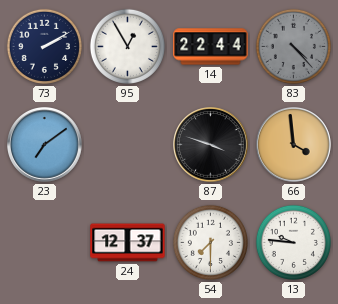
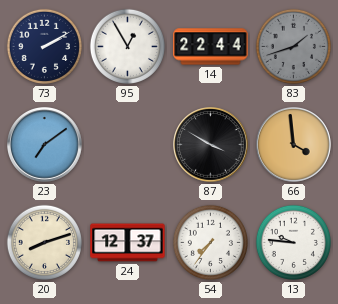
83: 4:23 -> 1:42
87: 3:48 -> 3:50
20: none -> 8:12
54: 7:30 -> 7:36
